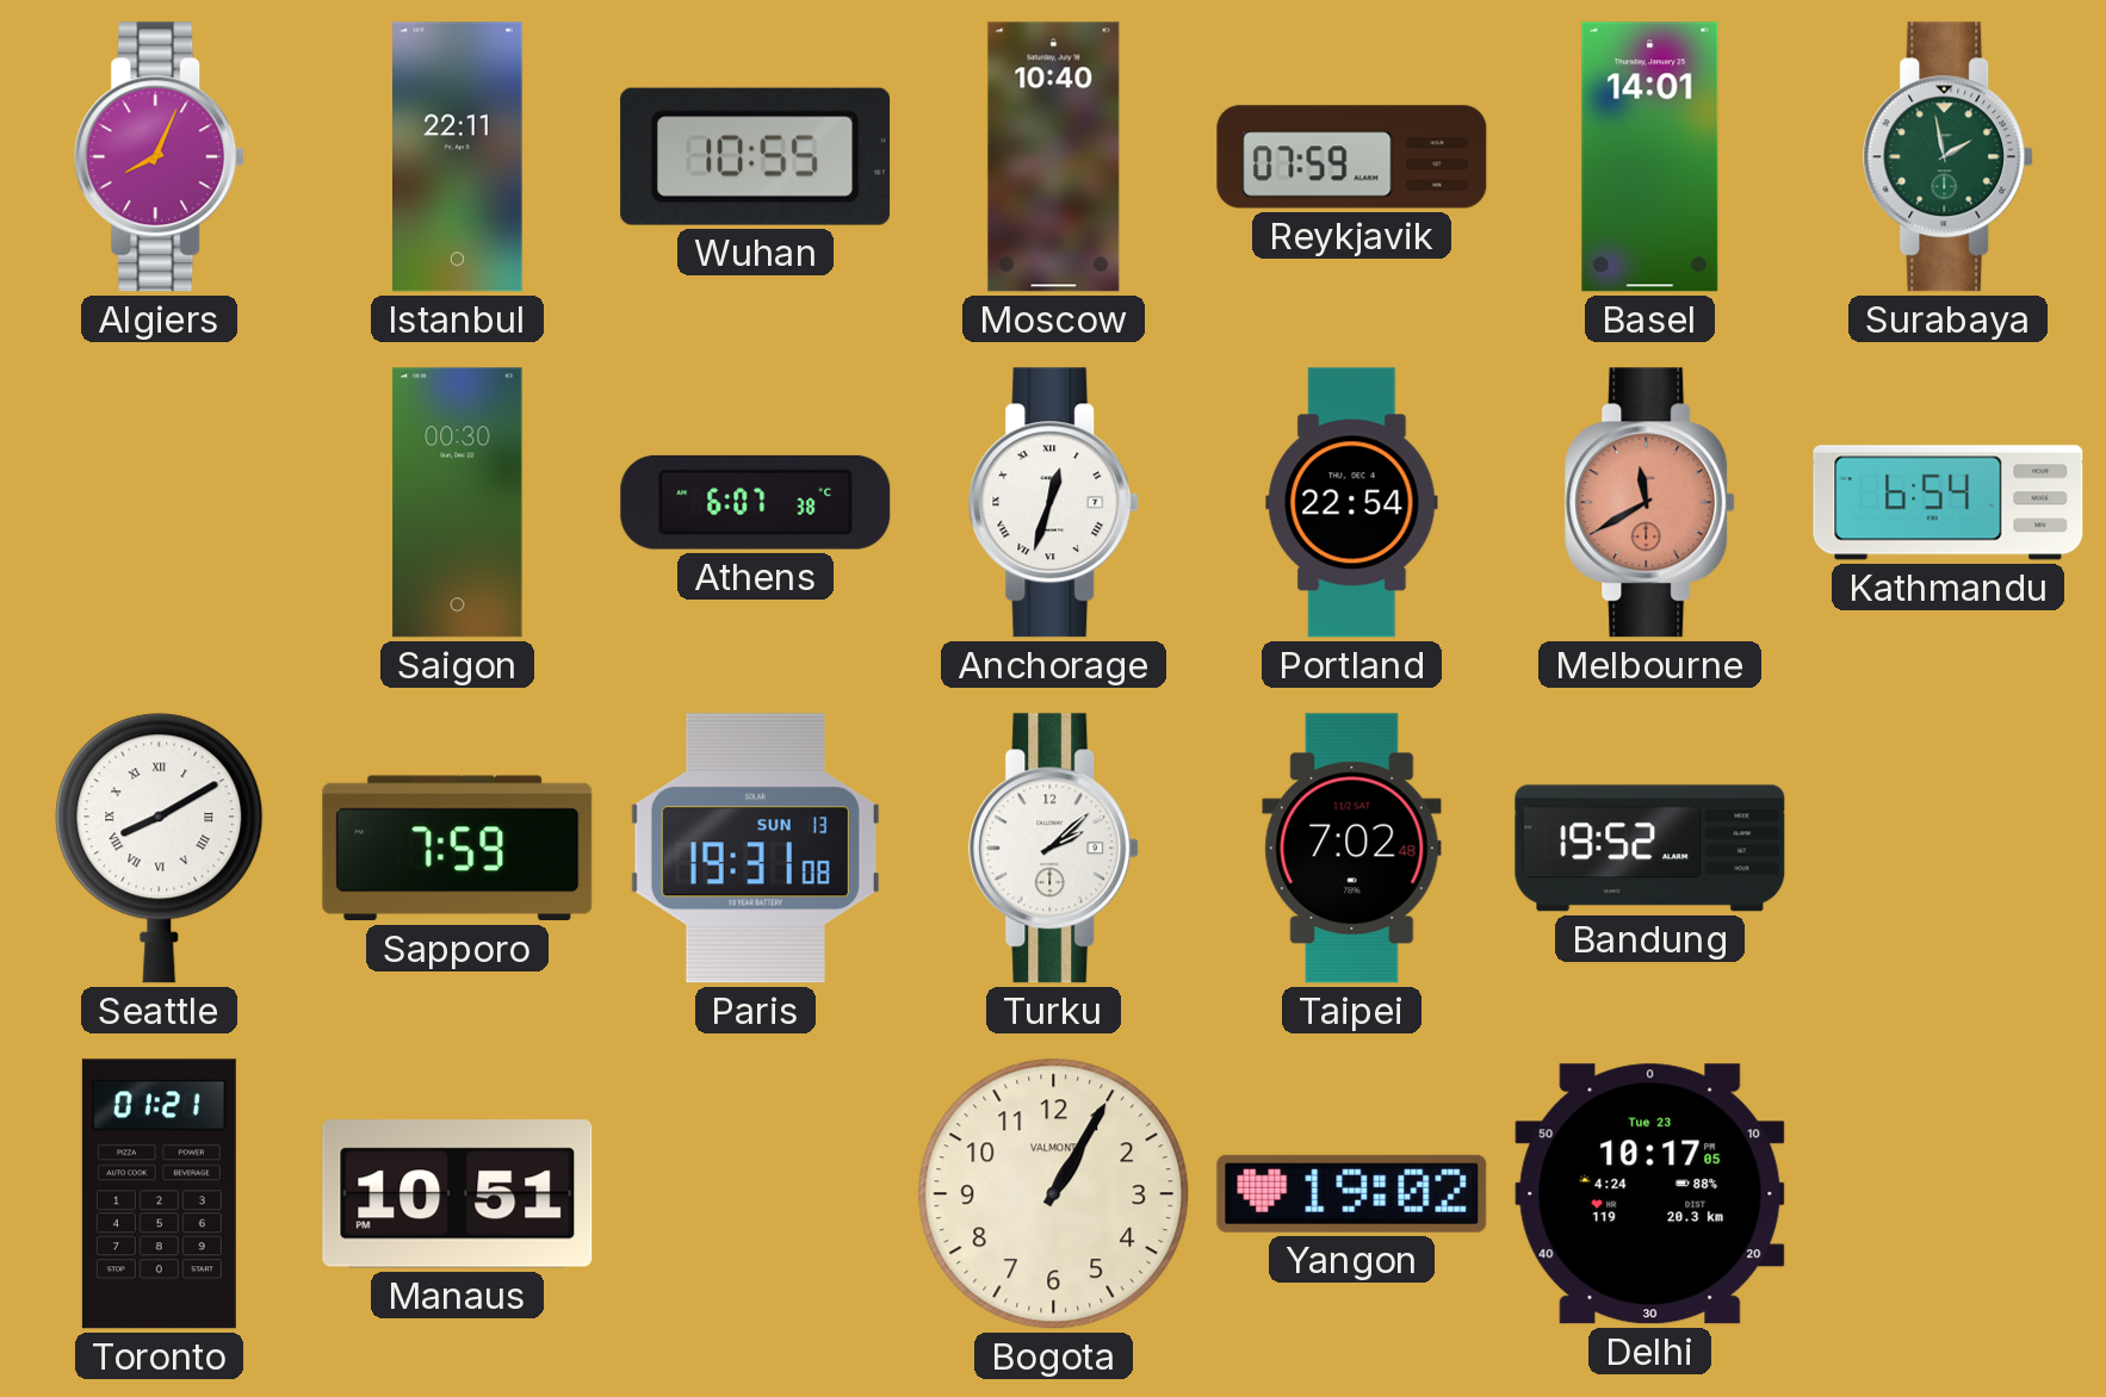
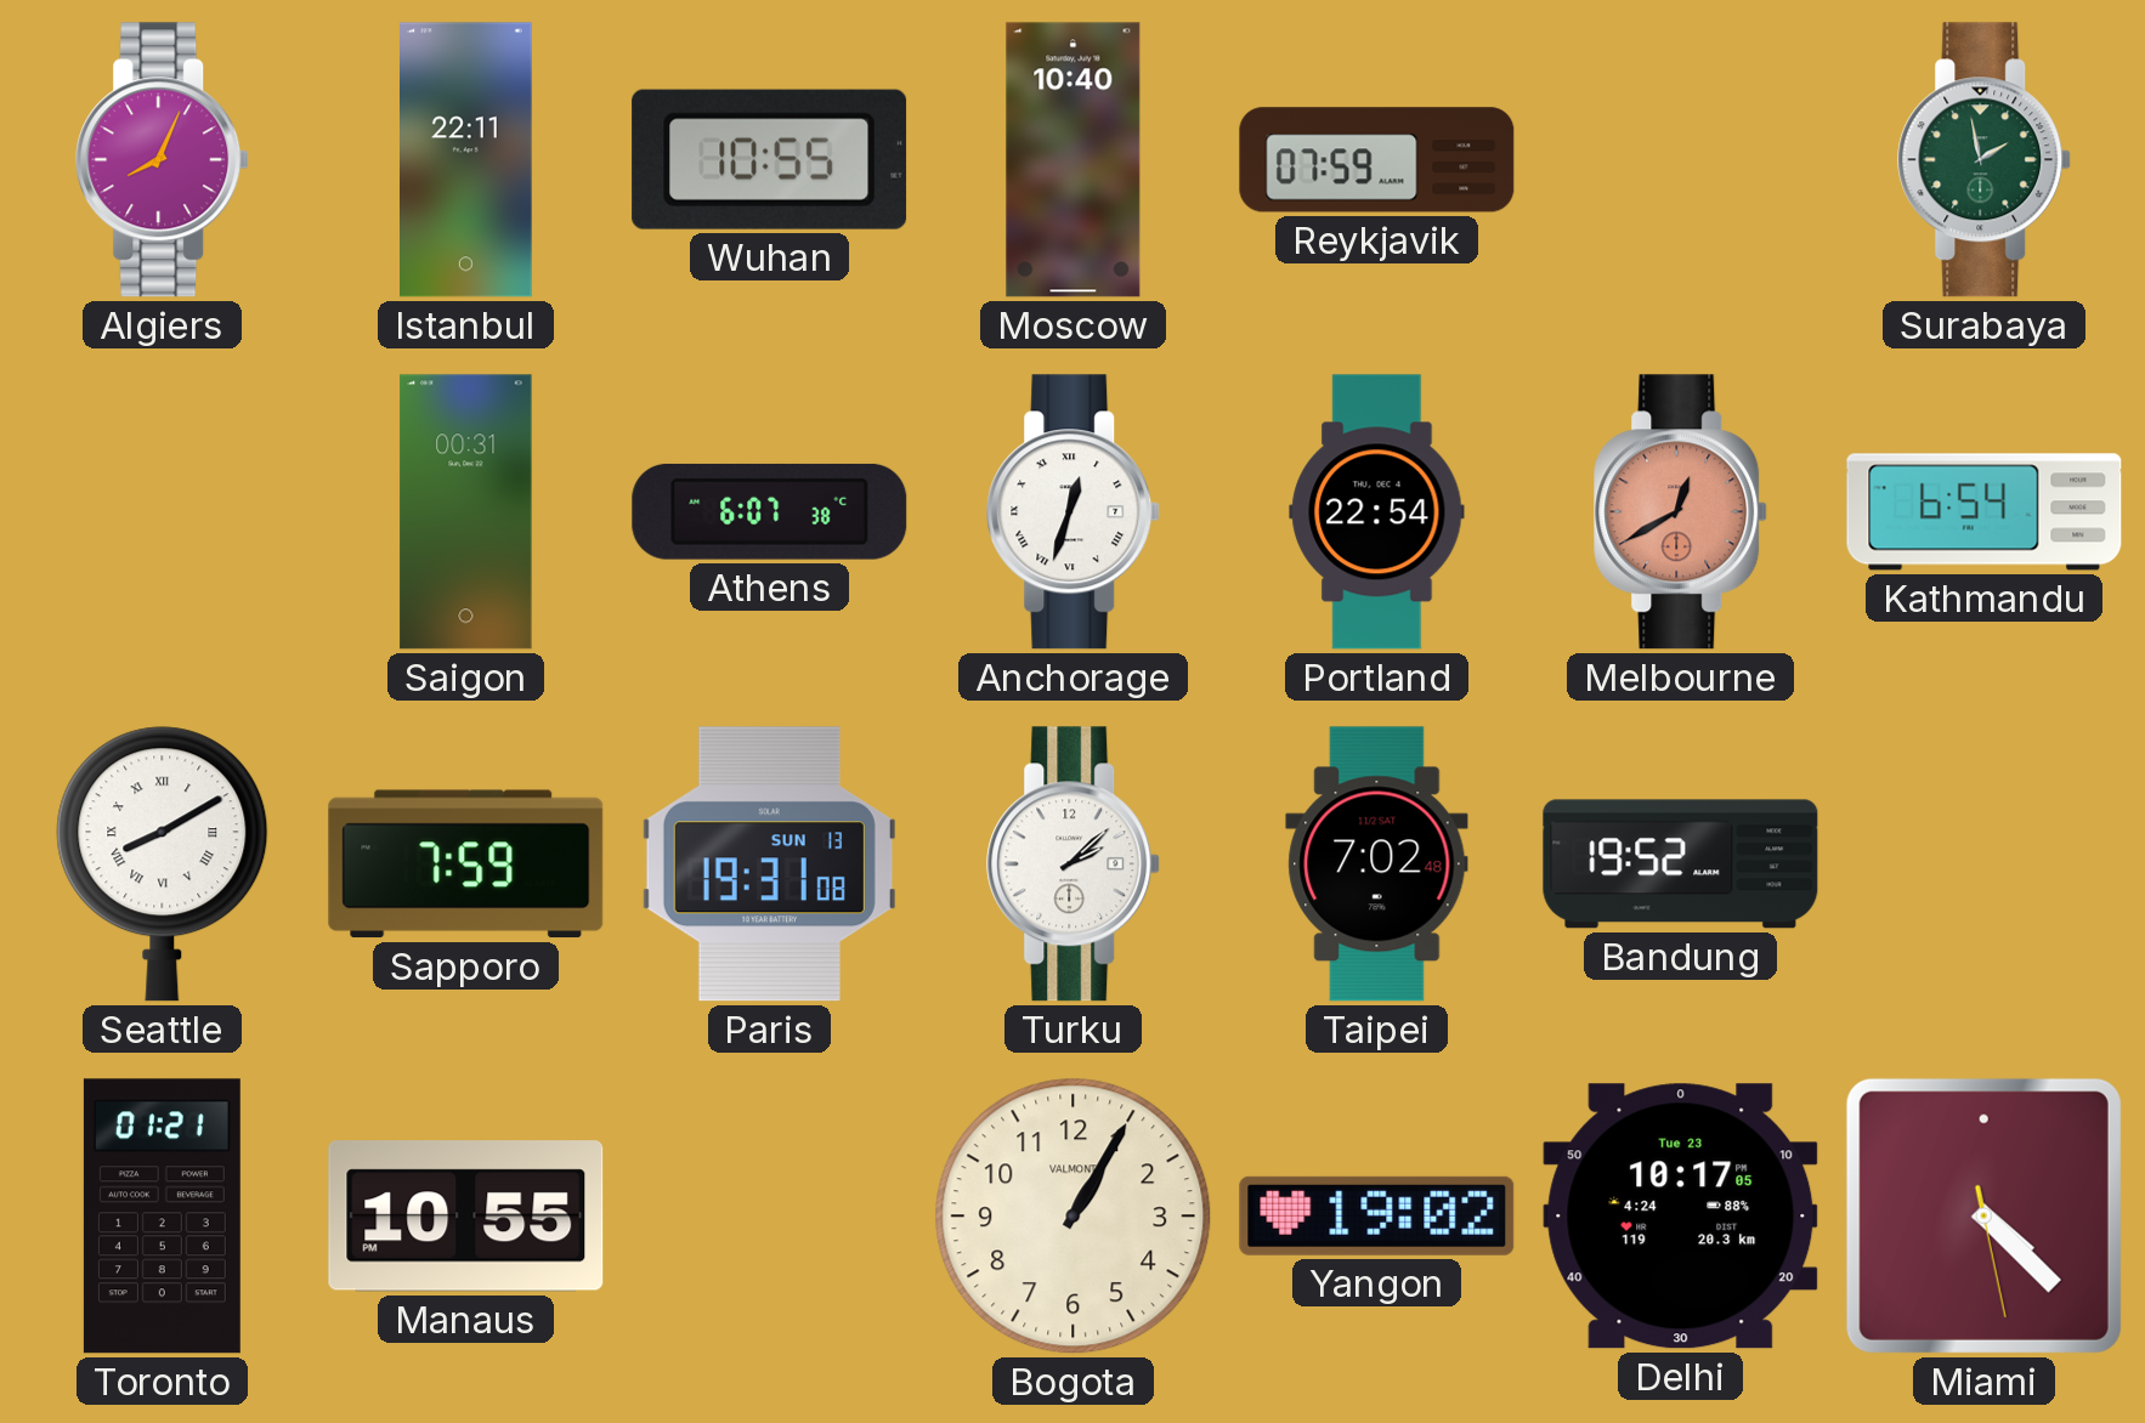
Basel: 14:01 -> none
Saigon: 00:30 -> 00:31
Melbourne: 11:40 -> 12:40
Manaus: 10:51 -> 10:55
Miami: none -> 4:22
